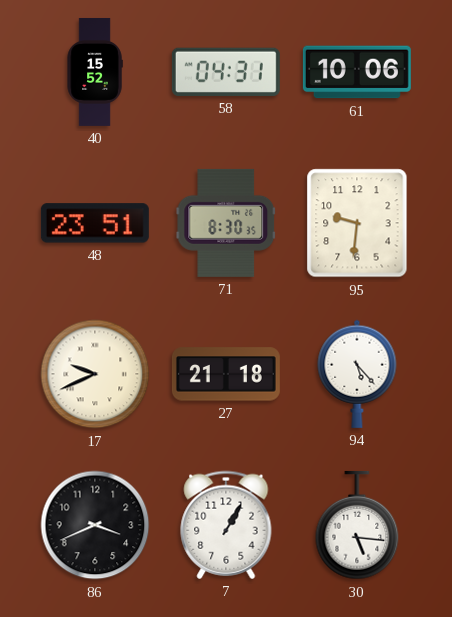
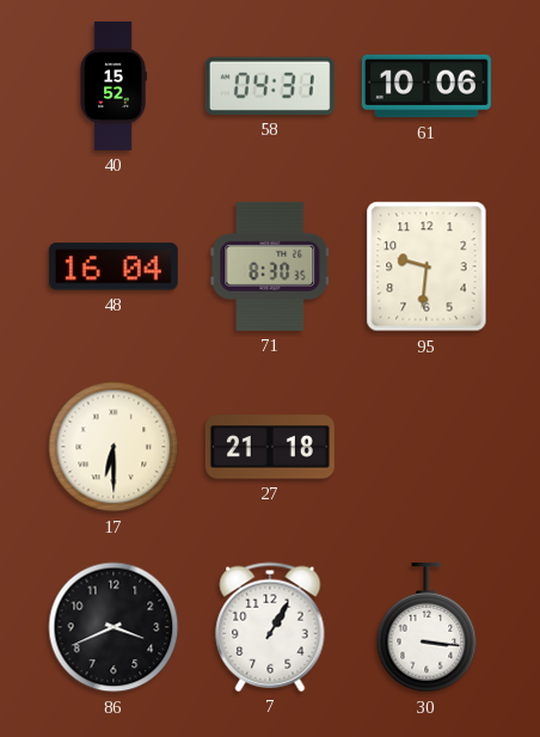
48: 23:51 -> 16:04
17: 9:41 -> 6:30
94: 5:23 -> none
30: 5:16 -> 3:16
